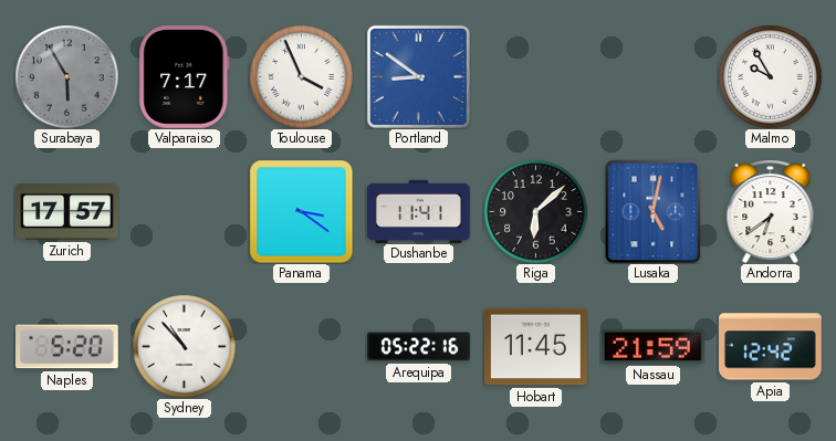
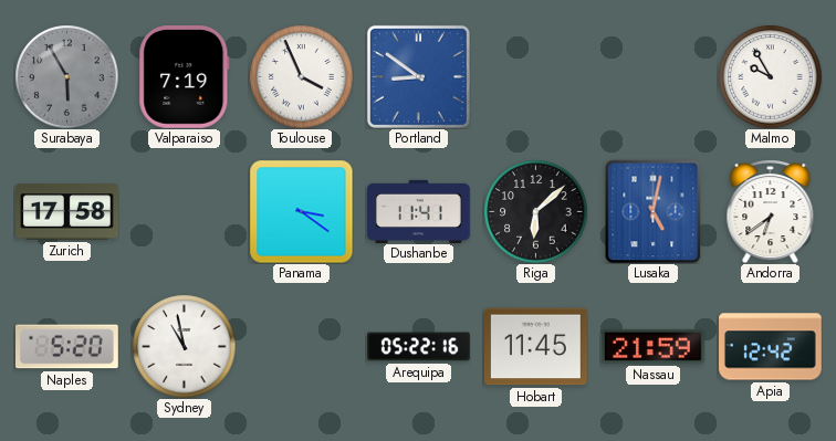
Valparaiso: 7:17 -> 7:19
Zurich: 17:57 -> 17:58
Sydney: 10:53 -> 10:58
